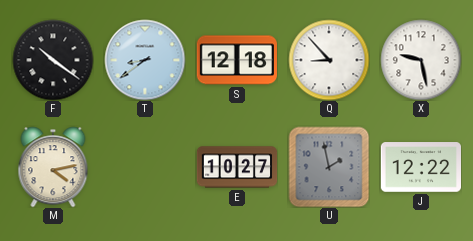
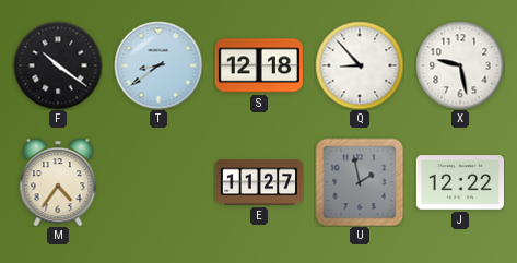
M: 4:13 -> 4:36
E: 10:27 -> 11:27
